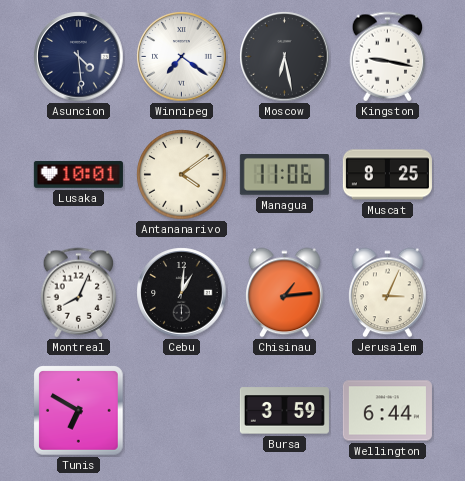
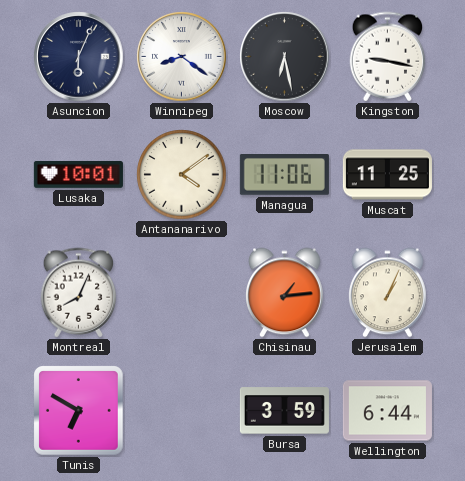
Asuncion: 4:29 -> 6:04
Winnipeg: 7:21 -> 8:21
Muscat: 8:25 -> 11:25
Cebu: 1:01 -> none
Jerusalem: 3:04 -> 1:04
